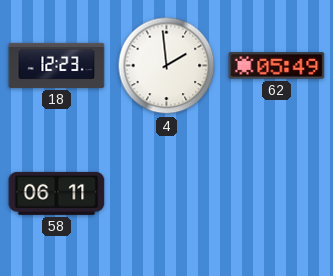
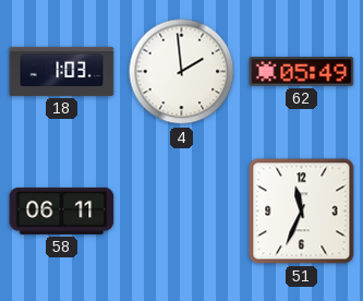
18: 12:23 -> 1:03
51: none -> 11:34
